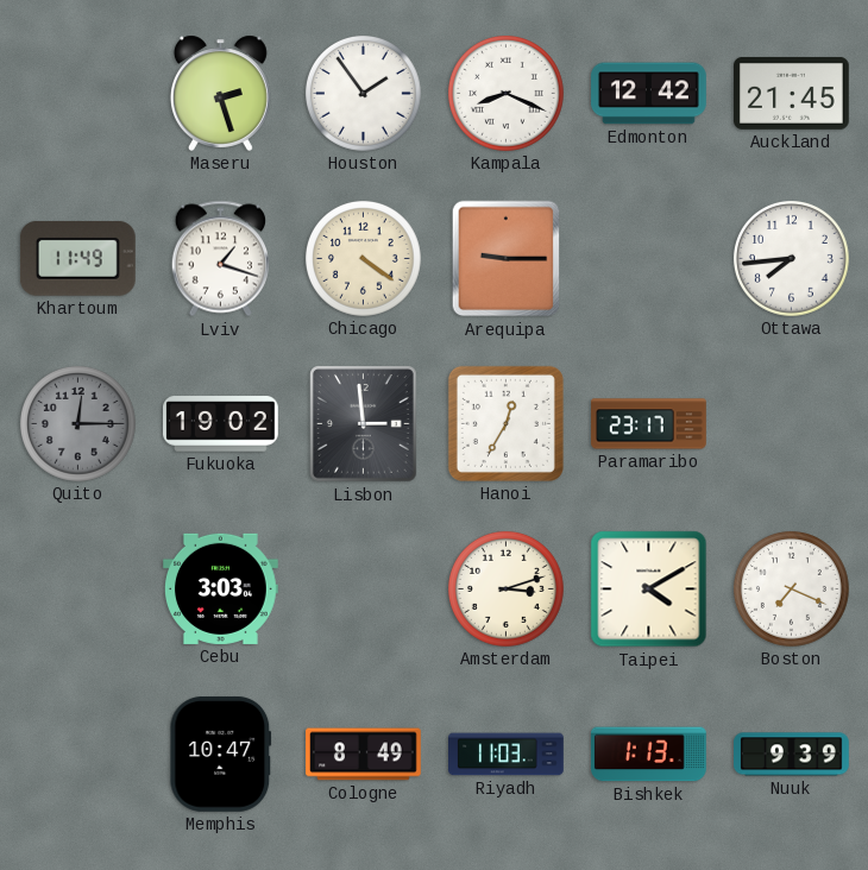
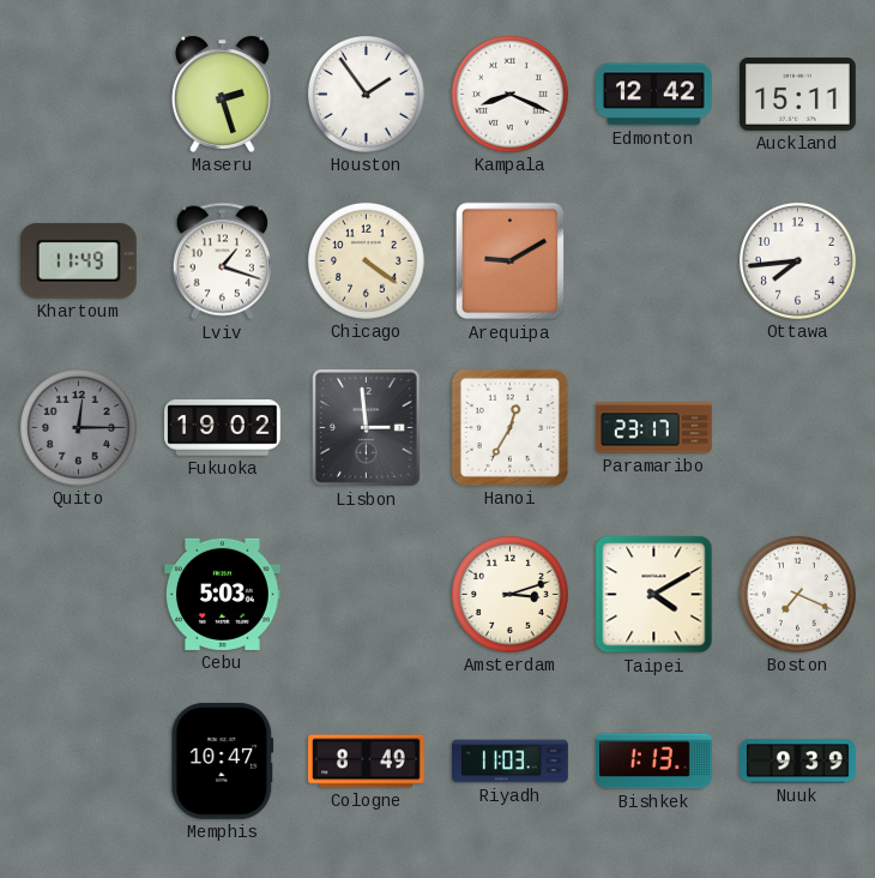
Auckland: 21:45 -> 15:11
Arequipa: 9:15 -> 9:10
Cebu: 3:03 -> 5:03
